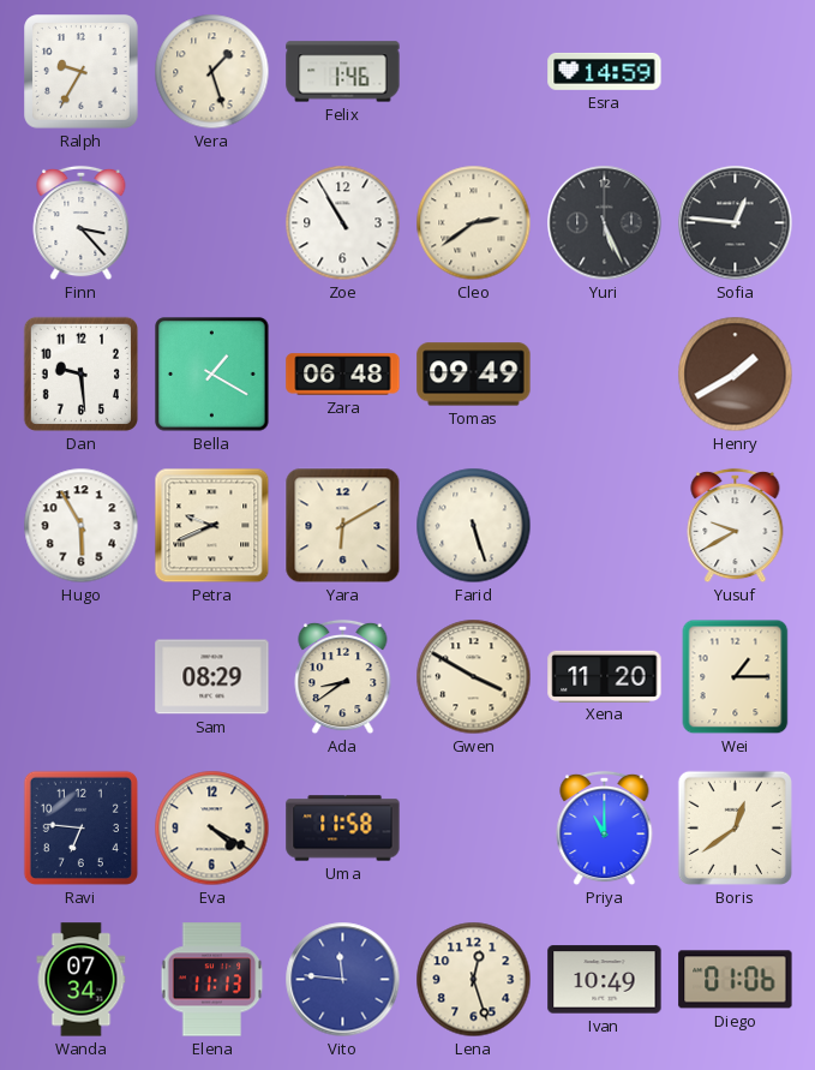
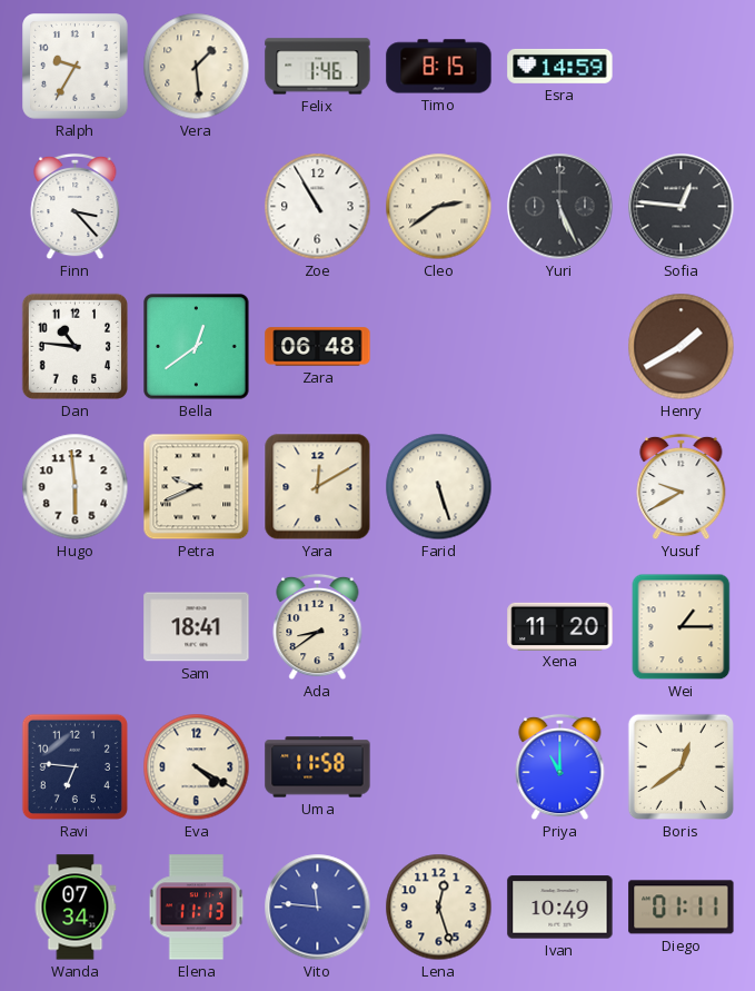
Vera: 1:27 -> 1:29
Timo: none -> 8:15
Dan: 9:29 -> 10:46
Bella: 1:20 -> 12:39
Tomas: 09:49 -> none
Hugo: 5:55 -> 5:59
Yara: 6:10 -> 12:10
Sam: 08:29 -> 18:41
Gwen: 3:50 -> none
Diego: 01:06 -> 01:11
